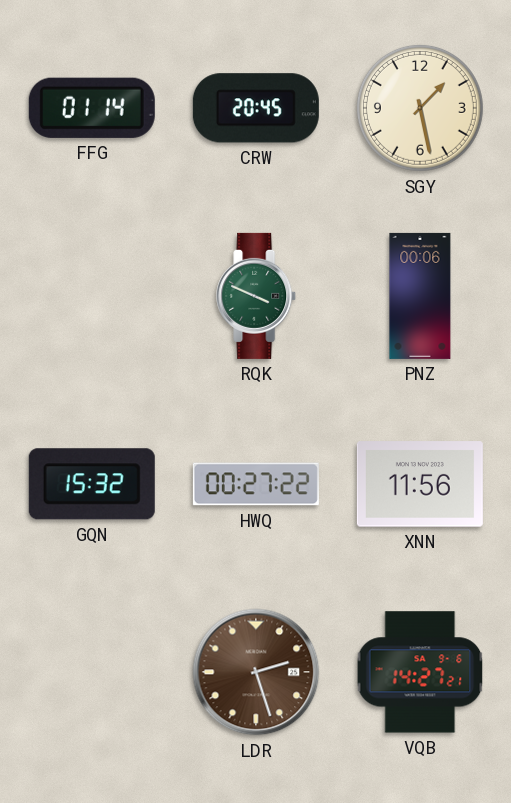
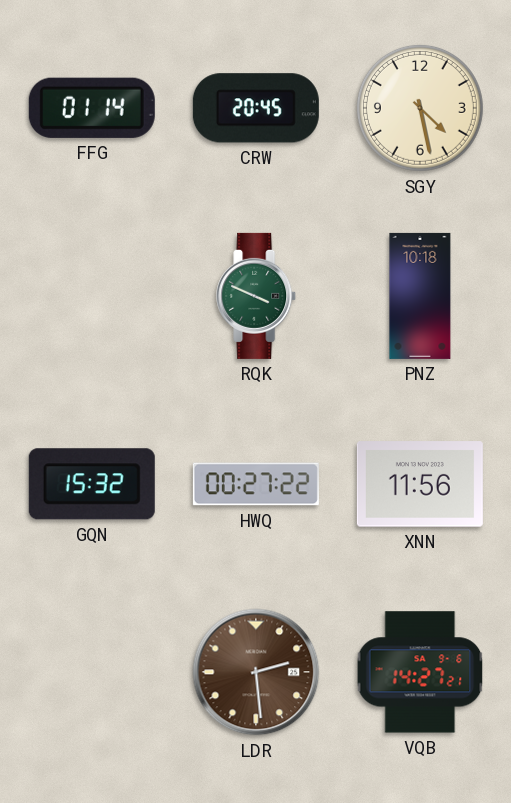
SGY: 1:28 -> 4:28
PNZ: 00:06 -> 10:18
LDR: 2:27 -> 2:29
